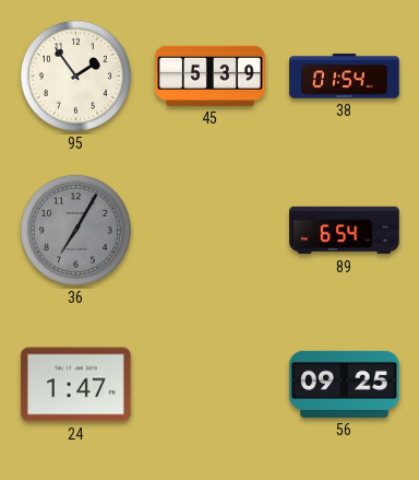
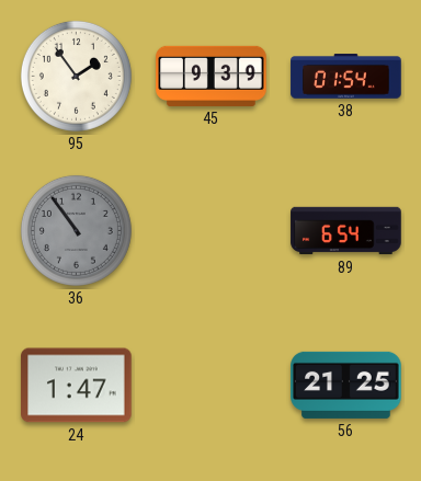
45: 5:39 -> 9:39
36: 7:05 -> 10:54
56: 09:25 -> 21:25
